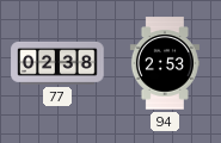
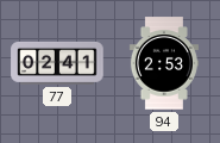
77: 02:38 -> 02:41
